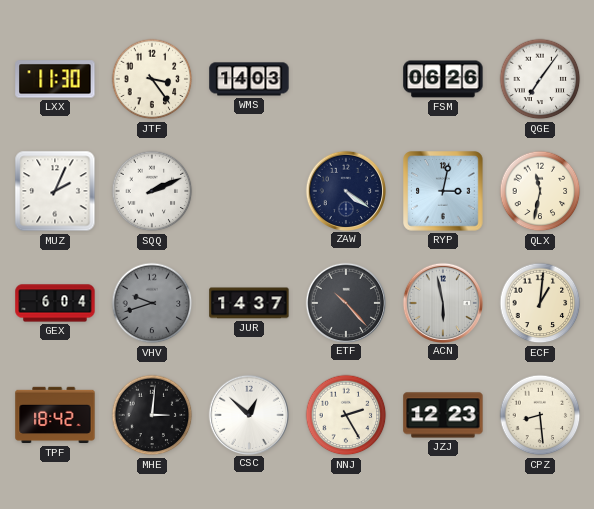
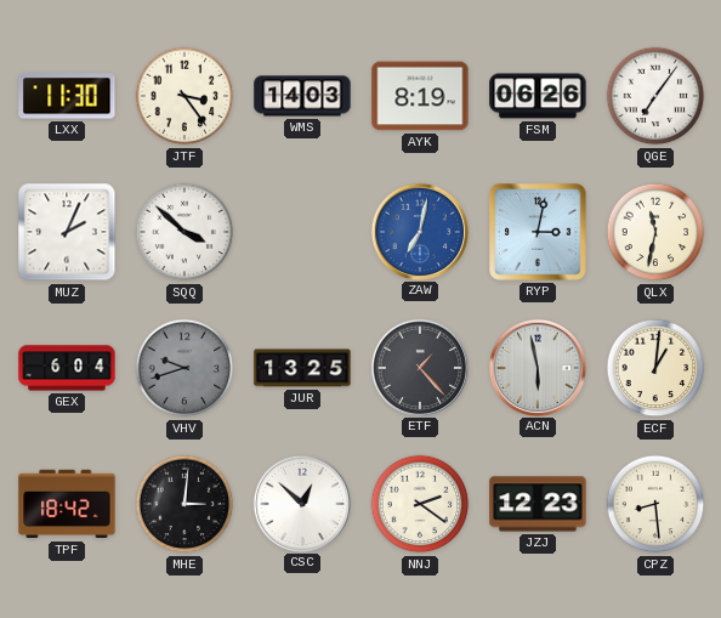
AYK: none -> 8:19
SQQ: 2:11 -> 3:52
ZAW: 4:21 -> 7:02
ZAW dial: navy -> blue
JUR: 14:37 -> 13:25
ETF: 10:23 -> 1:23
NNJ: 2:25 -> 2:21
